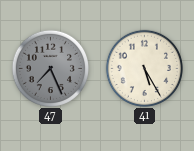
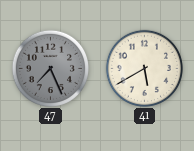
41: 5:25 -> 5:40
